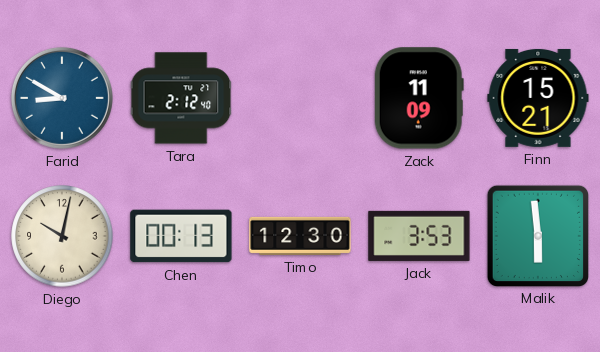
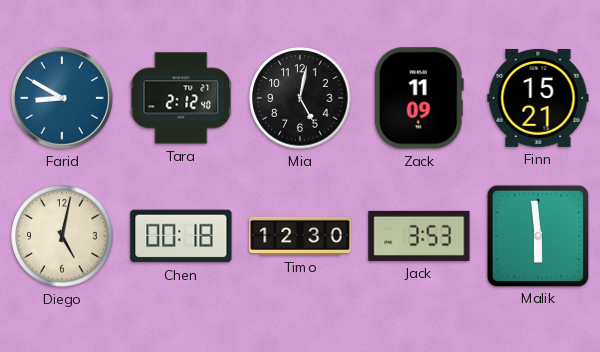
Mia: none -> 5:02
Diego: 10:02 -> 5:02
Chen: 00:13 -> 00:18
